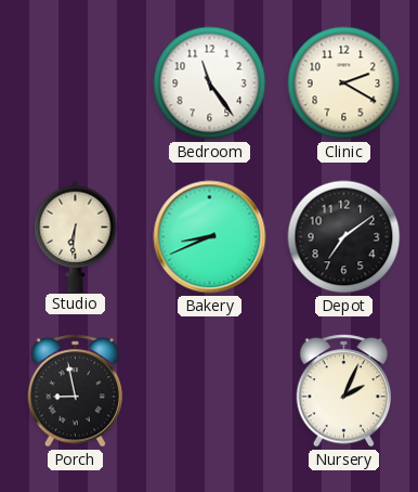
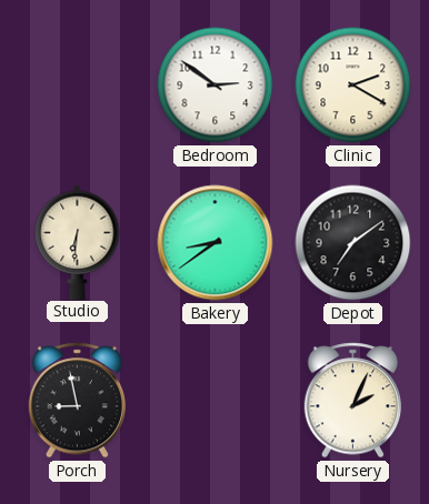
Bedroom: 11:24 -> 2:51
Bakery: 8:41 -> 8:39
